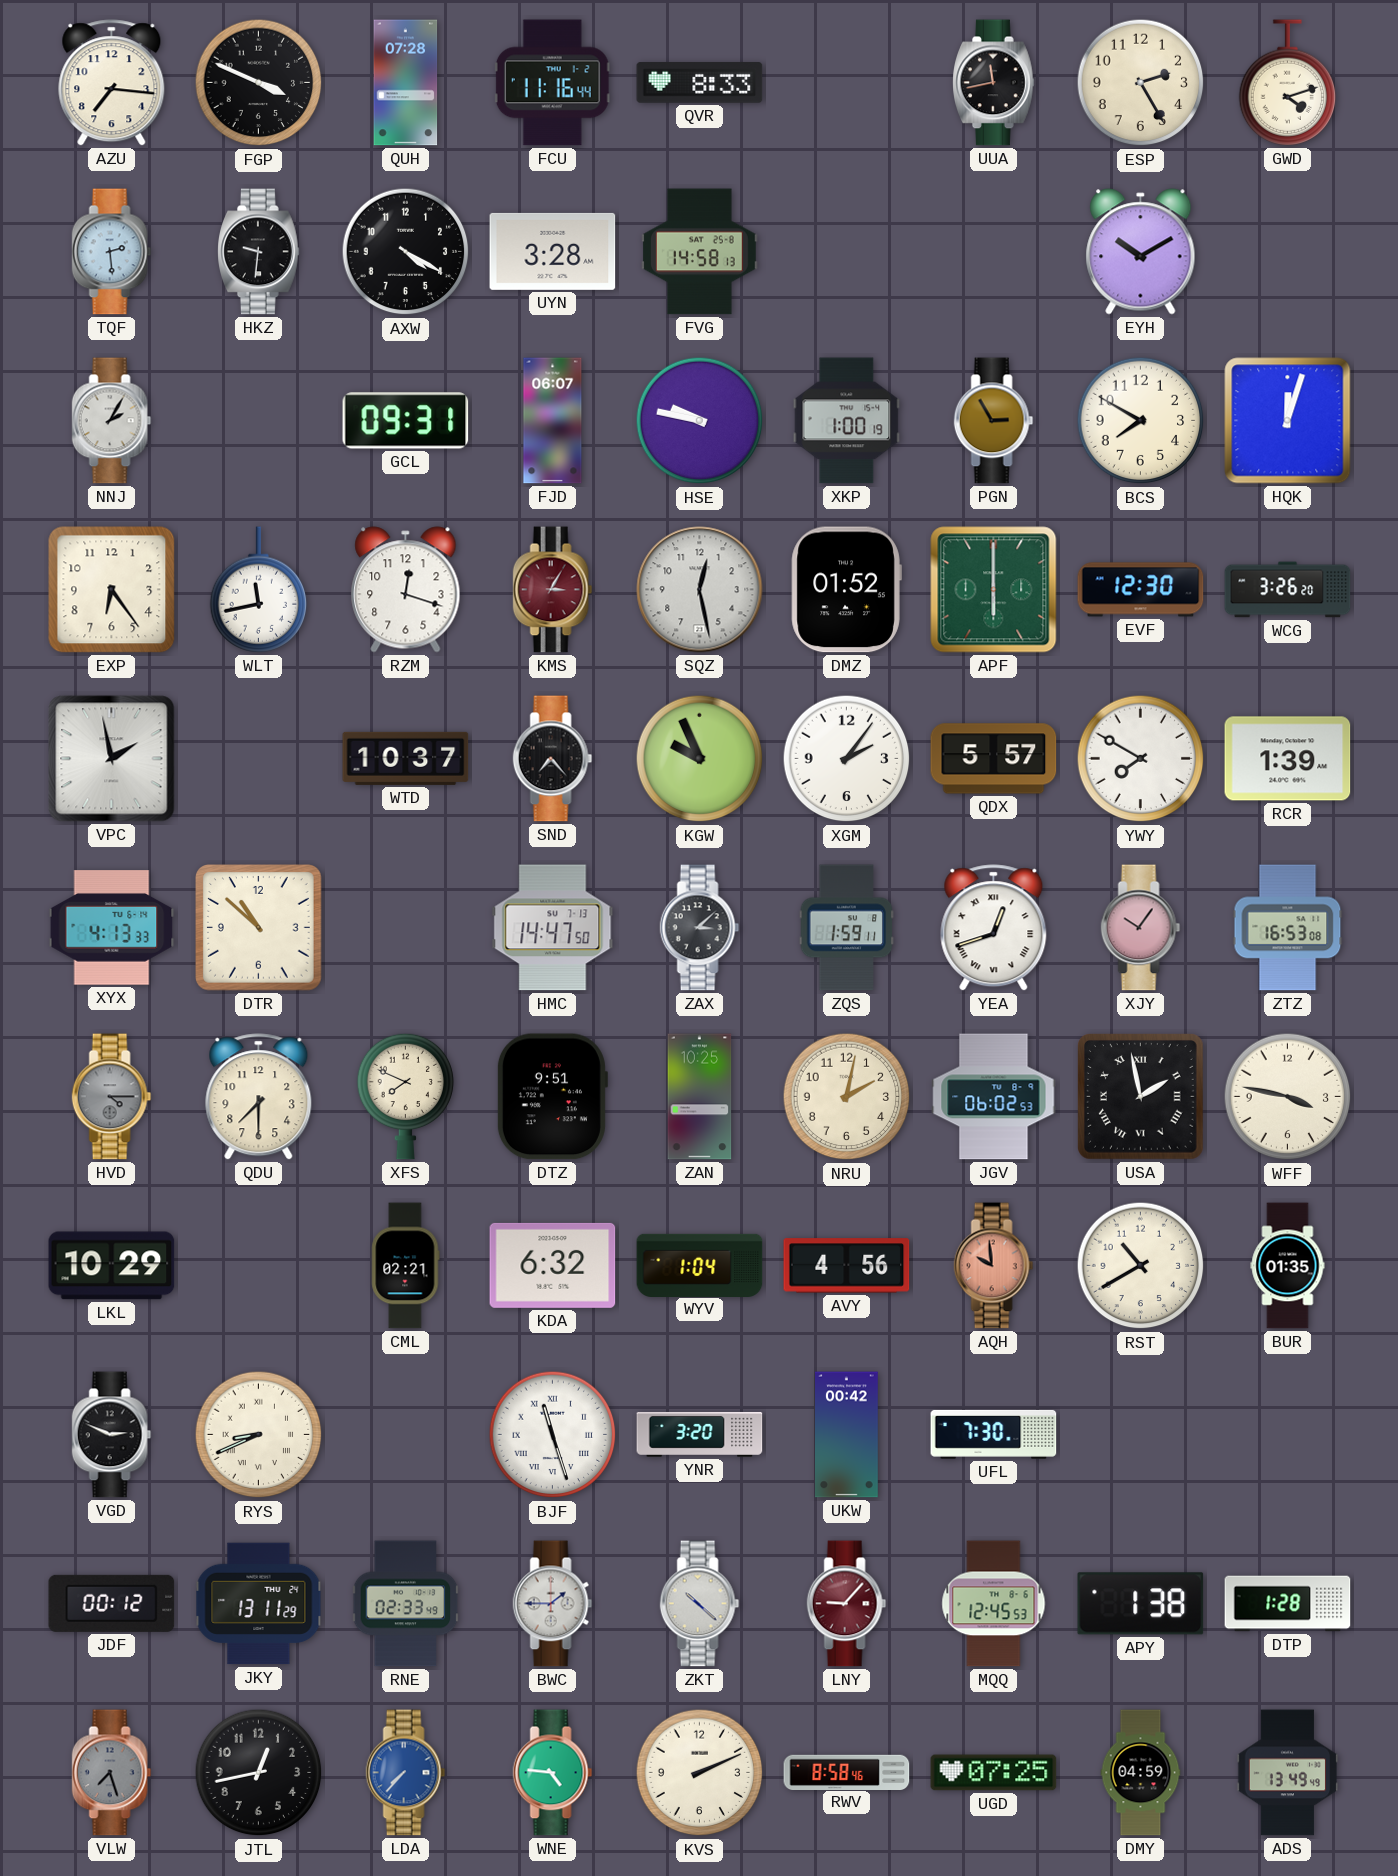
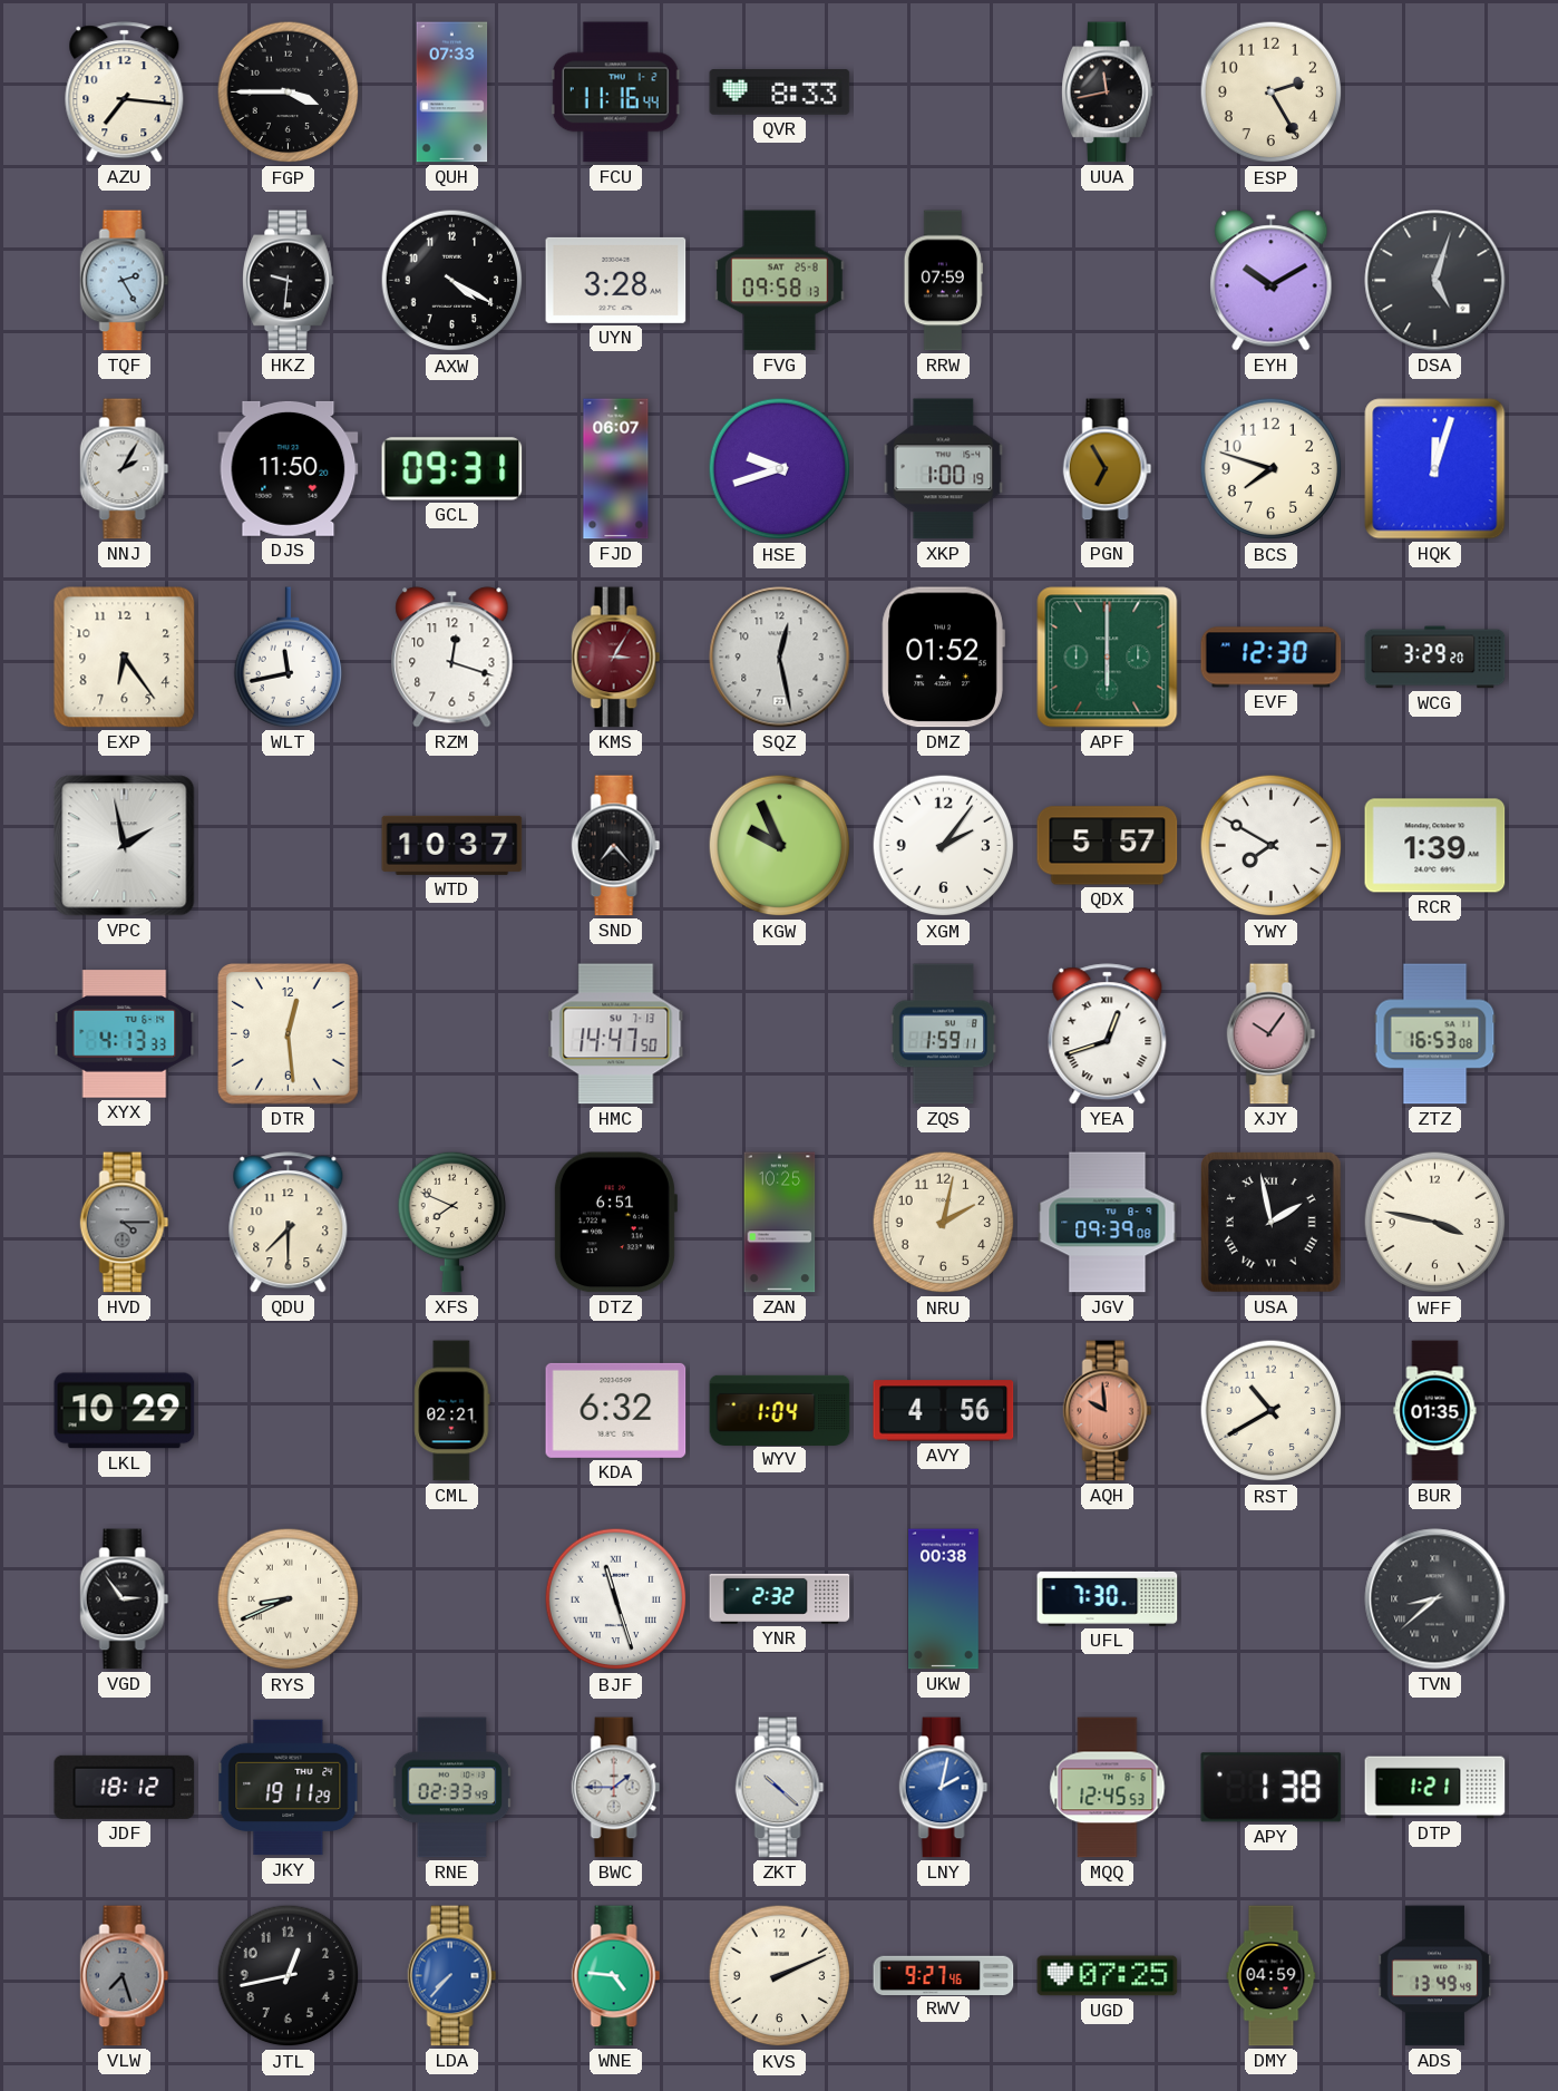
FGP: 3:49 -> 3:45
QUH: 07:28 -> 07:33
GWD: 4:12 -> none
TQF: 2:29 -> 2:25
FVG: 14:58 -> 09:58
RRW: none -> 07:59
DSA: none -> 5:03
DJS: none -> 11:50
HSE: 9:47 -> 9:42
PGN: 2:55 -> 6:55
BCS: 7:50 -> 7:48
WCG: 3:26 -> 3:29
DTR: 10:52 -> 12:29
ZAX: 3:08 -> none
DTZ: 9:51 -> 6:51
JGV: 06:02 -> 09:39
VGD: 2:49 -> 2:54
YNR: 3:20 -> 2:32
UKW: 00:42 -> 00:38
TVN: none -> 8:38
JDF: 00:12 -> 18:12
JKY: 13:11 -> 19:11
LNY: 9:07 -> 2:02
LNY dial: burgundy -> blue
DTP: 1:28 -> 1:21
RWV: 8:58 -> 9:27
